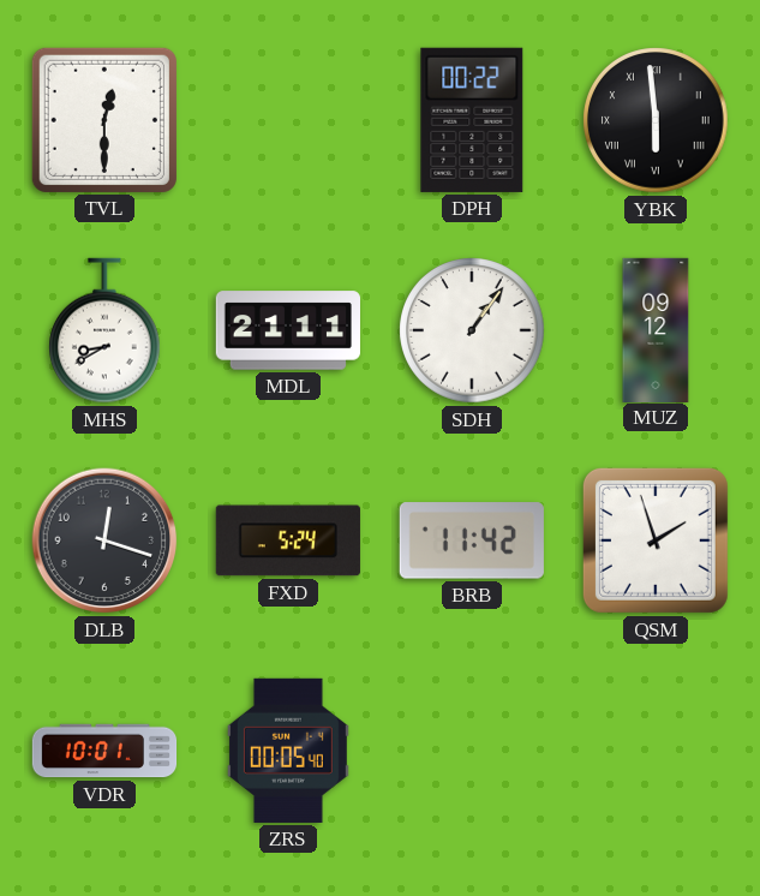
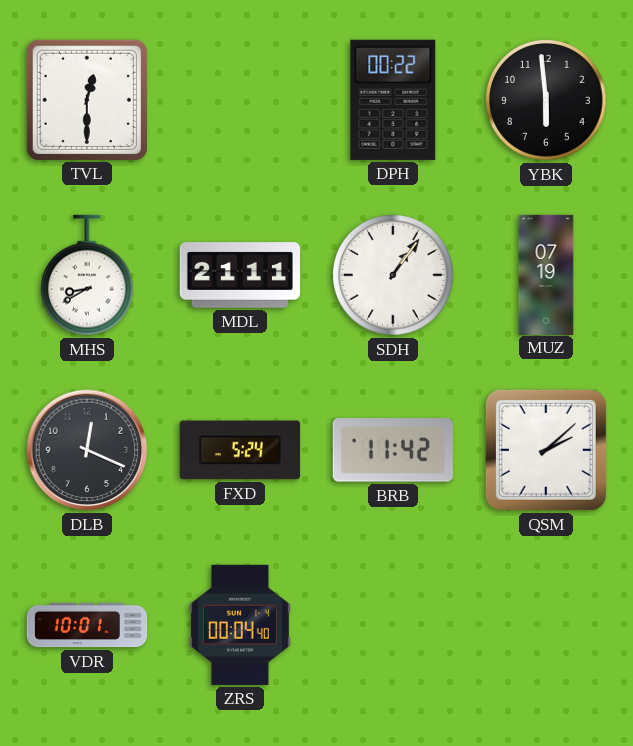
YBK numerals: Roman -> Arabic
MUZ: 09:12 -> 07:19
DLB: 12:18 -> 12:19
QSM: 1:57 -> 2:08
ZRS: 00:05 -> 00:04
